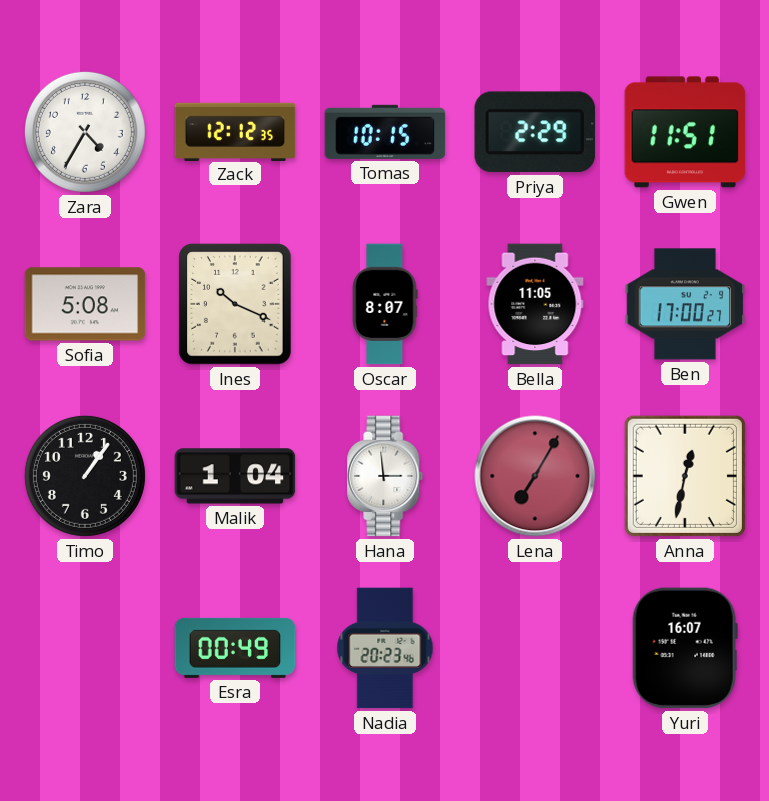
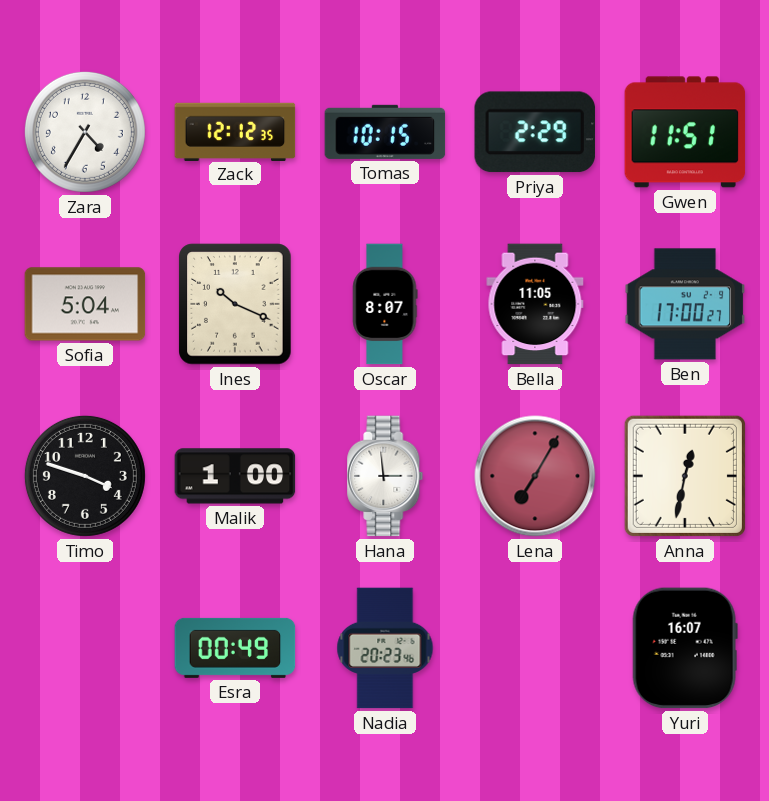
Sofia: 5:08 -> 5:04
Timo: 1:06 -> 3:48
Malik: 1:04 -> 1:00
